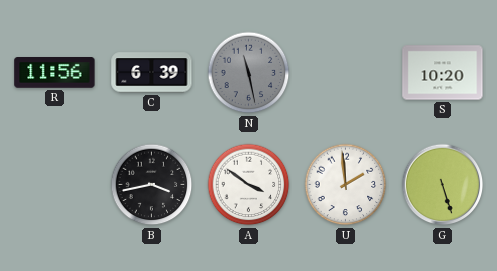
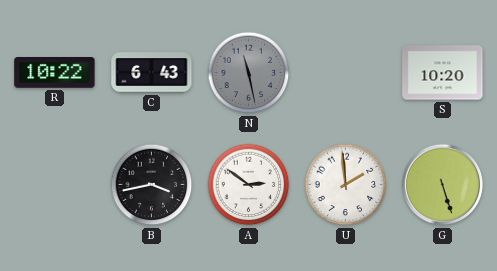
R: 11:56 -> 10:22
C: 6:39 -> 6:43
A: 3:51 -> 2:51
